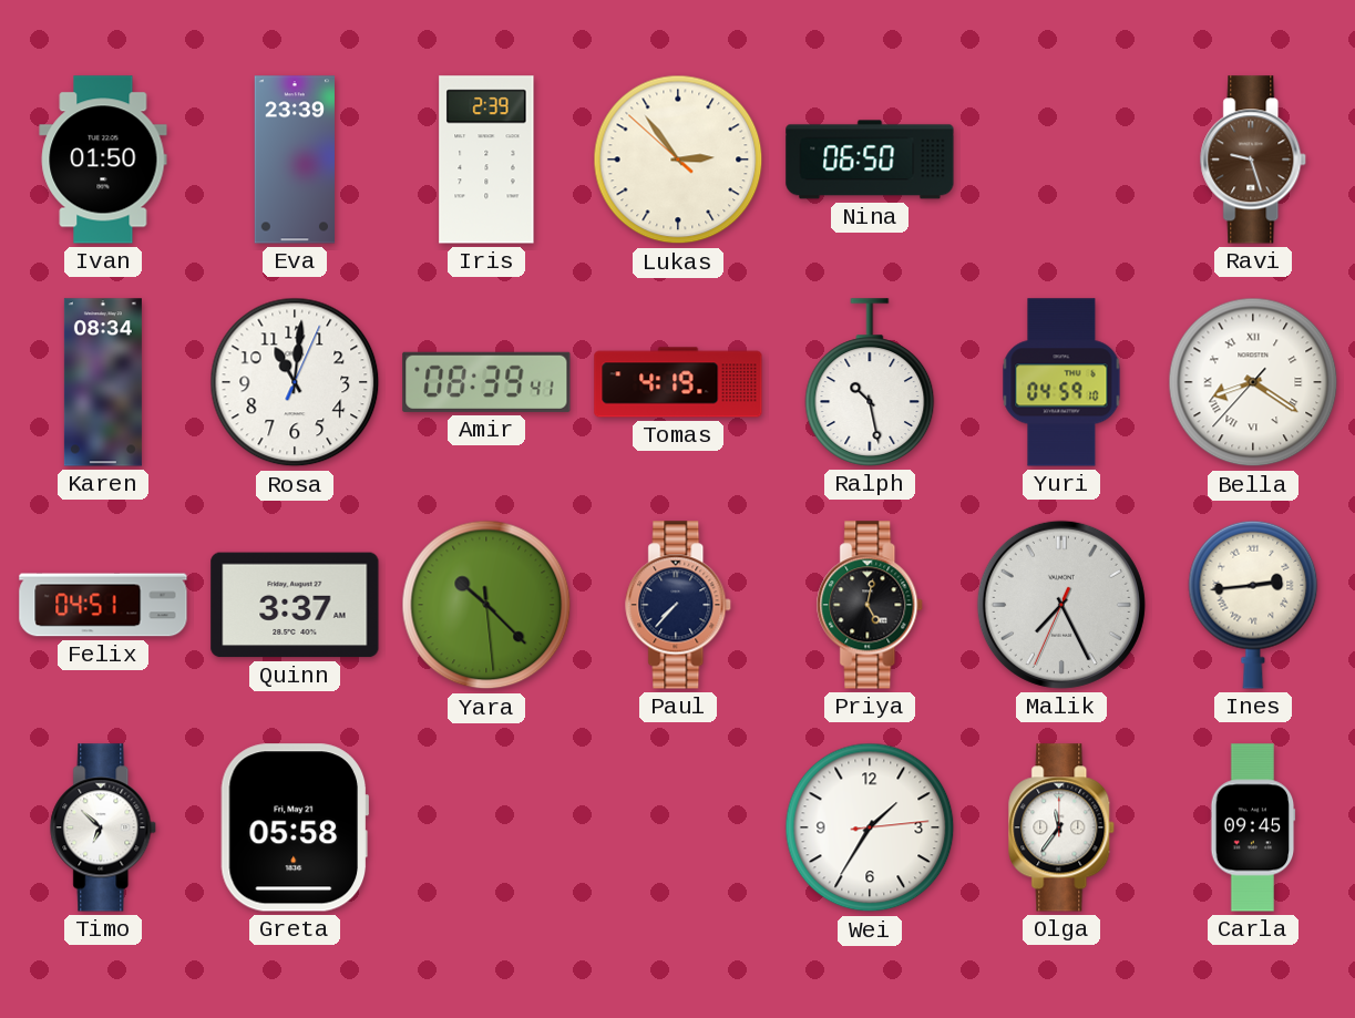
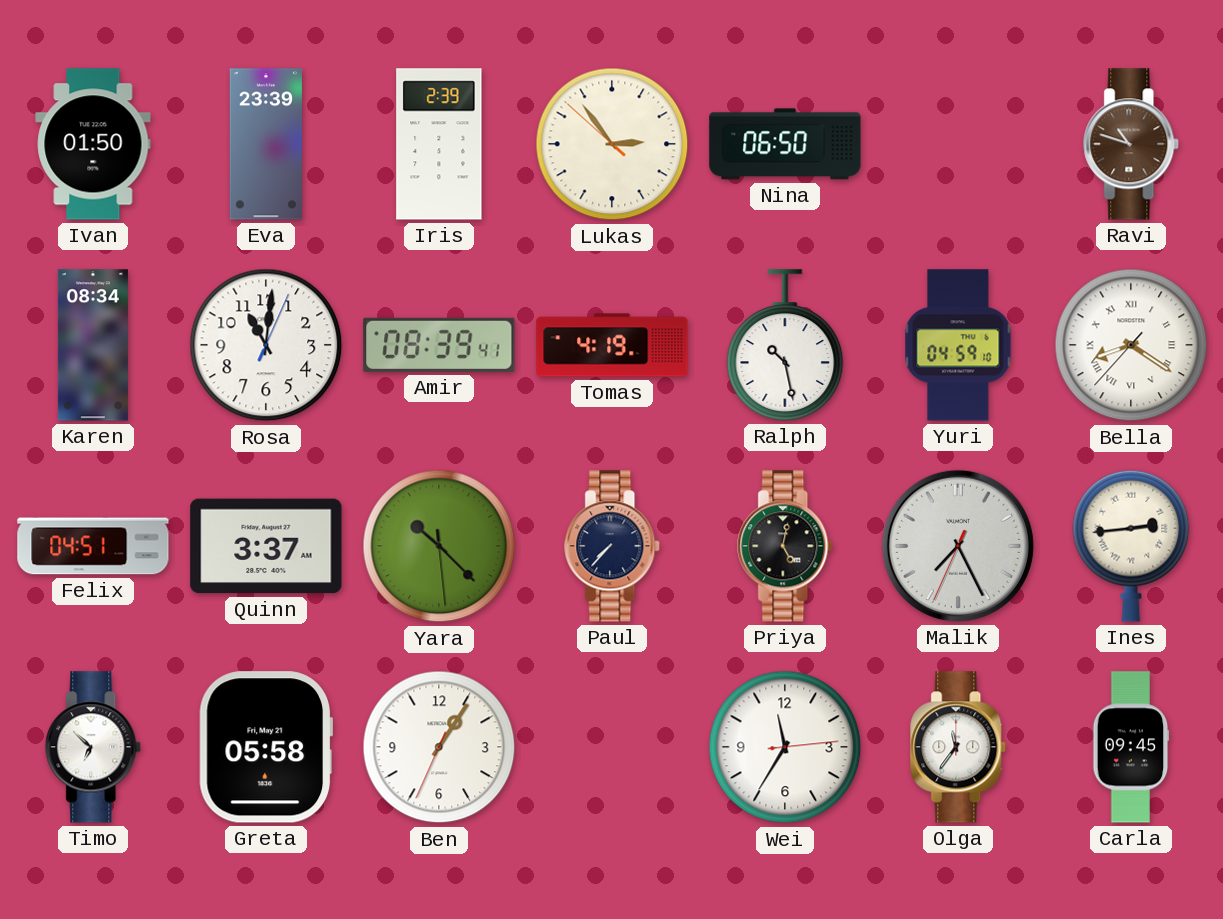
Ravi: 9:27 -> 10:48
Ben: none -> 1:05
Wei: 1:35 -> 11:35
